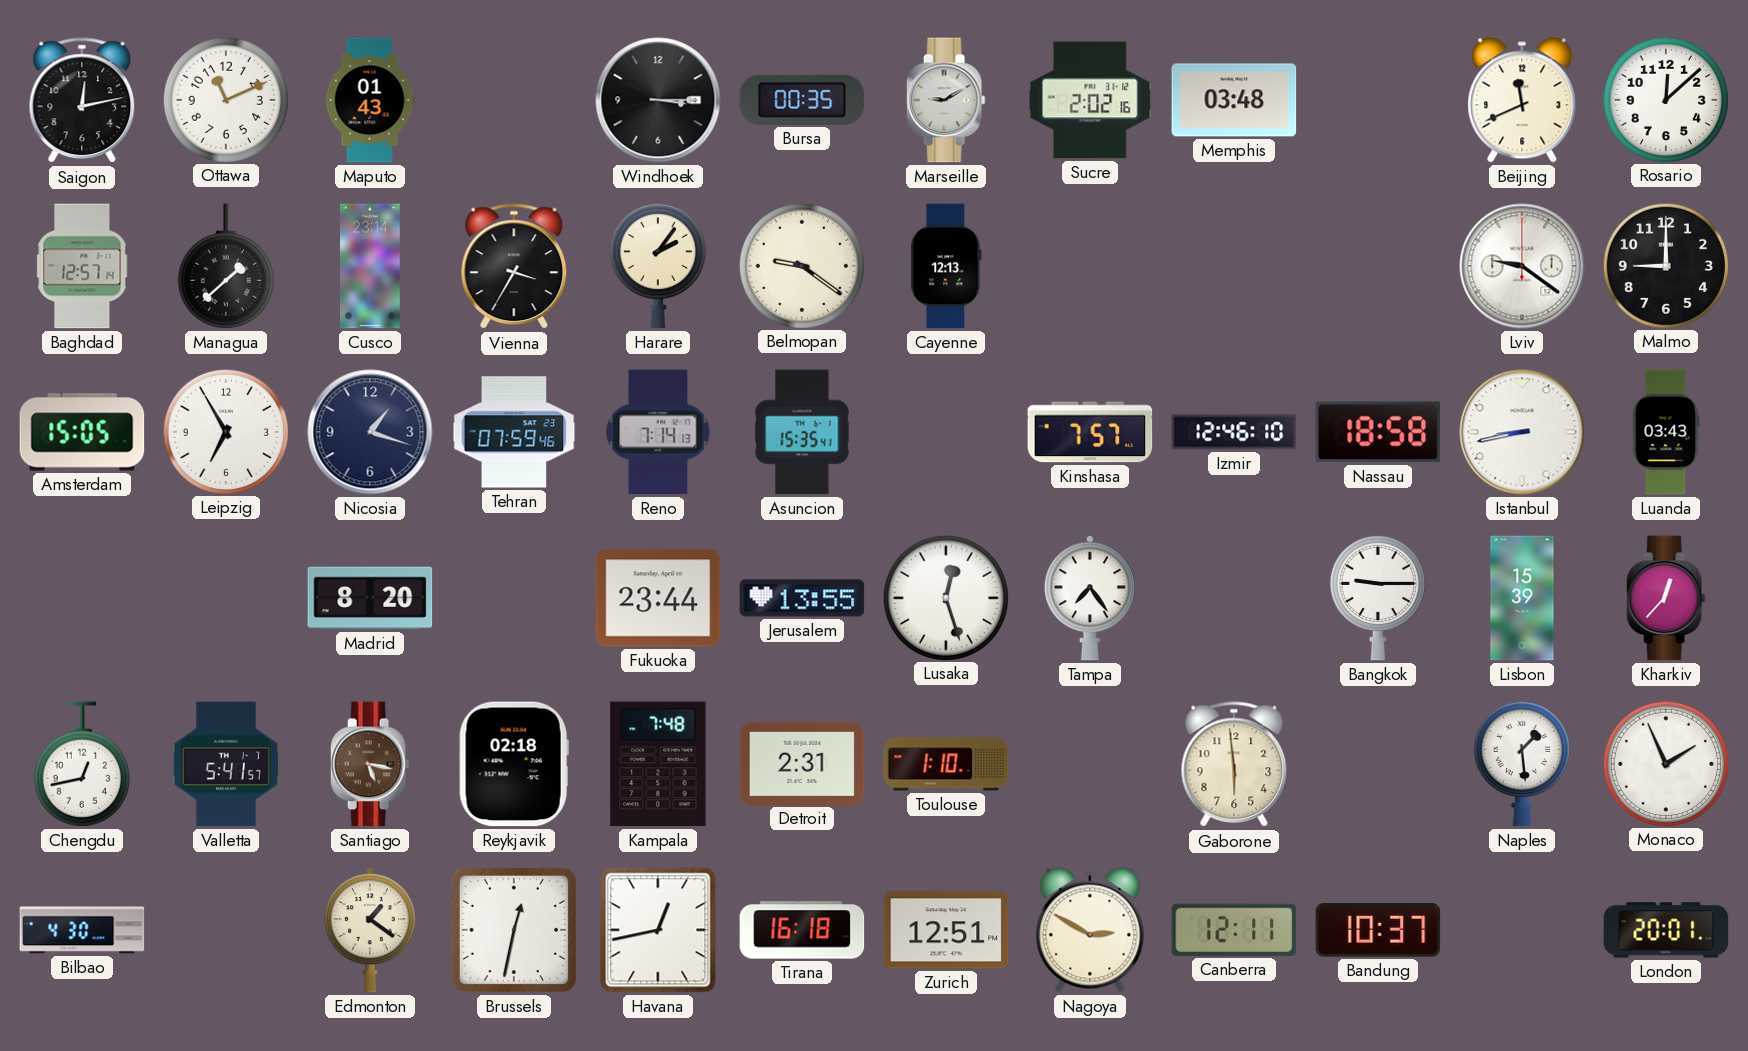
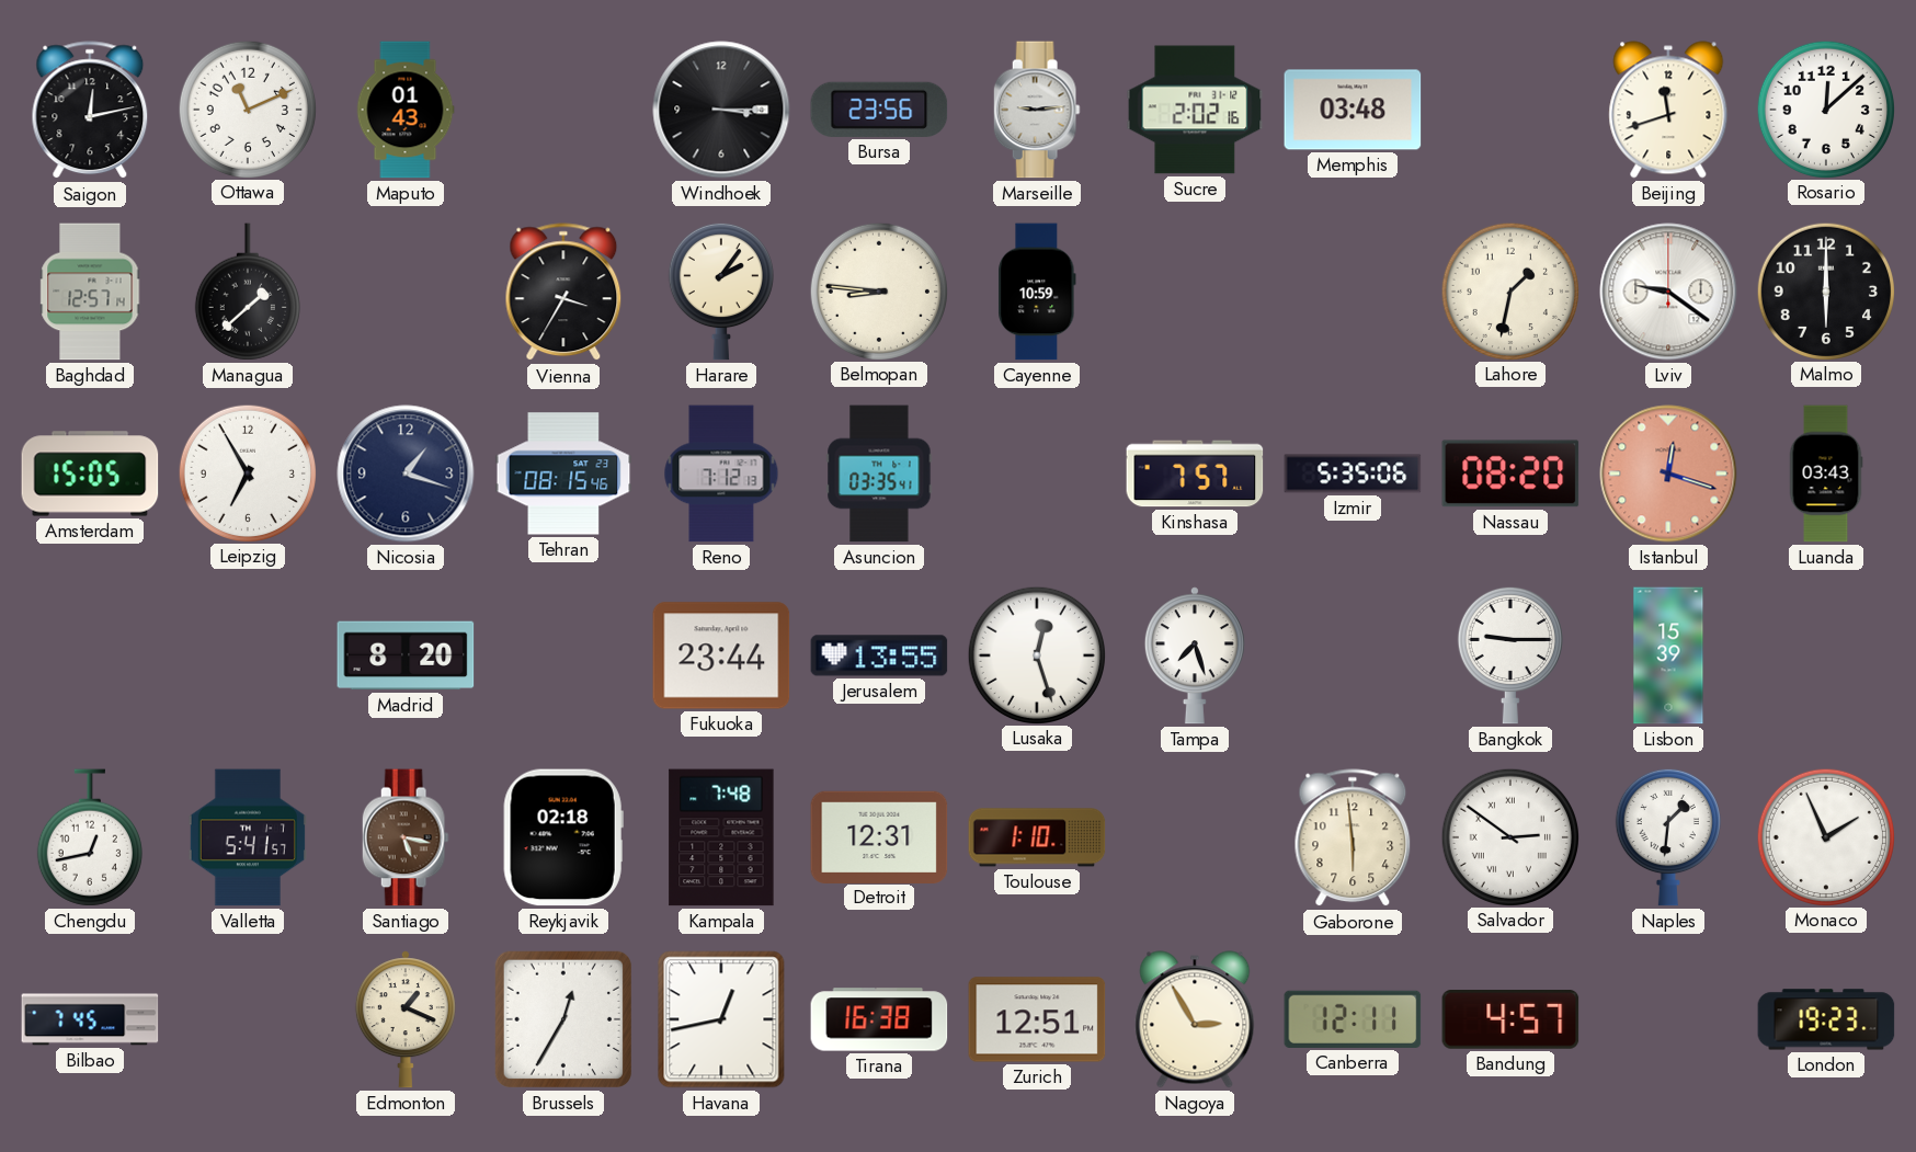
Bursa: 00:35 -> 23:56
Marseille: 9:10 -> 9:14
Beijing: 11:41 -> 11:42
Cusco: 23:14 -> none
Belmopan: 9:21 -> 8:46
Cayenne: 12:13 -> 10:59
Lahore: none -> 1:32
Malmo: 9:00 -> 6:00
Tehran: 07:59 -> 08:15
Reno: 7:14 -> 7:12
Asuncion: 15:35 -> 03:35
Izmir: 12:46 -> 5:35
Nassau: 18:58 -> 08:20
Istanbul: 8:43 -> 12:18
Istanbul dial: white -> salmon
Tampa: 7:24 -> 7:27
Kharkiv: 12:37 -> none
Detroit: 2:31 -> 12:31
Salvador: none -> 2:51
Naples: 1:29 -> 1:31
Bilbao: 4:30 -> 7:45
Edmonton: 1:21 -> 1:19
Brussels: 12:32 -> 12:35
Tirana: 16:18 -> 16:38
Nagoya: 2:50 -> 2:55
Bandung: 10:37 -> 4:57
London: 20:01 -> 19:23
